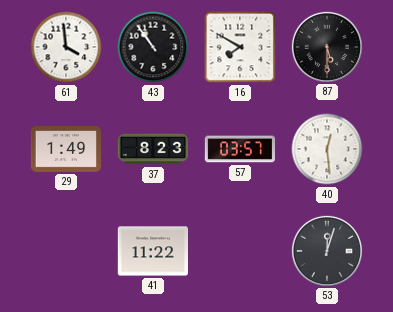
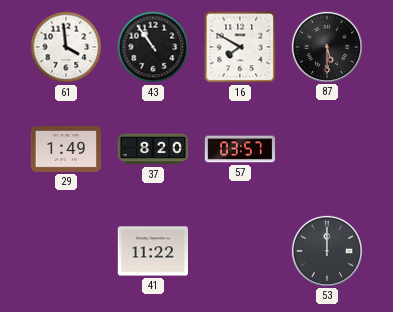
37: 8:23 -> 8:20
40: 12:29 -> none
53: 12:03 -> 12:00
